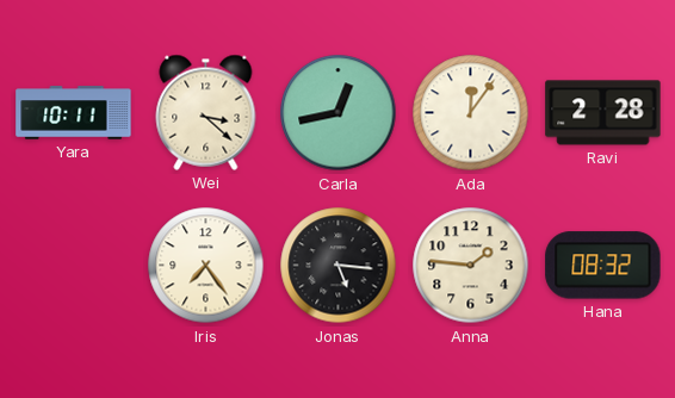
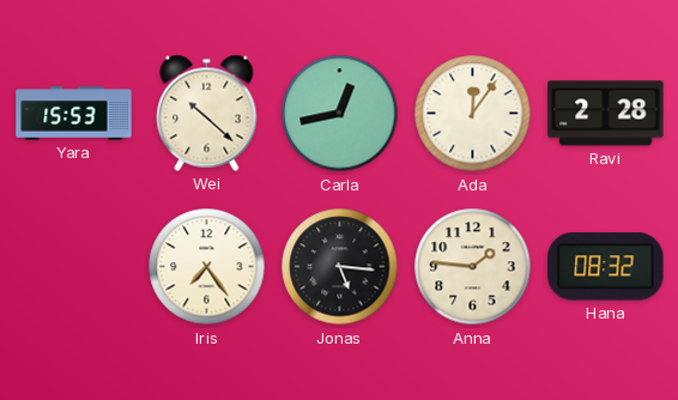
Yara: 10:11 -> 15:53
Wei: 3:22 -> 10:22
